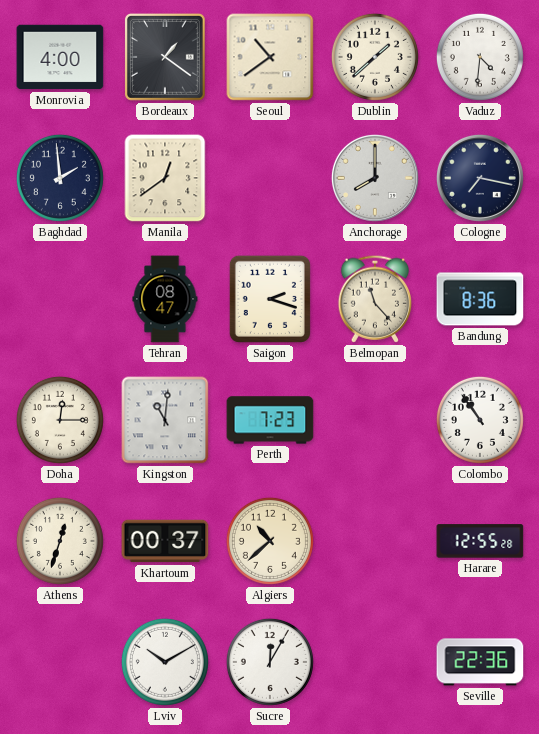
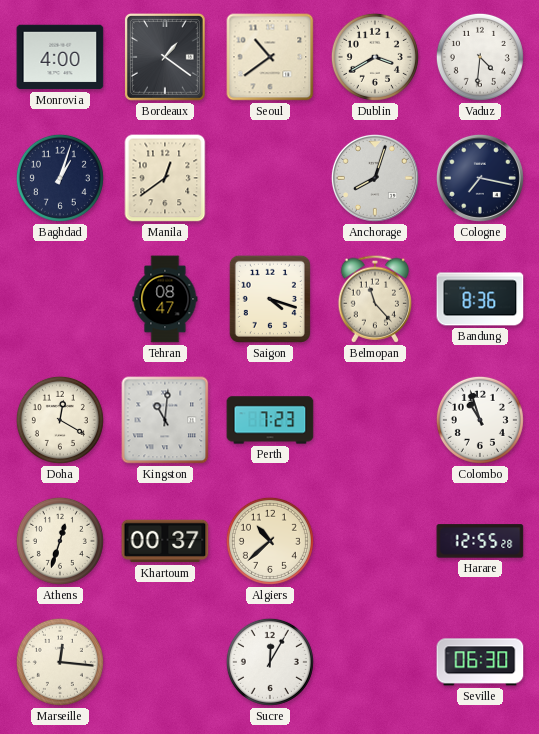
Dublin: 1:38 -> 3:40
Baghdad: 1:59 -> 1:03
Anchorage: 8:00 -> 8:03
Saigon: 2:18 -> 4:18
Doha: 12:15 -> 12:20
Colombo: 10:54 -> 10:57
Marseille: none -> 12:16
Lviv: 10:10 -> none
Seville: 22:36 -> 06:30
